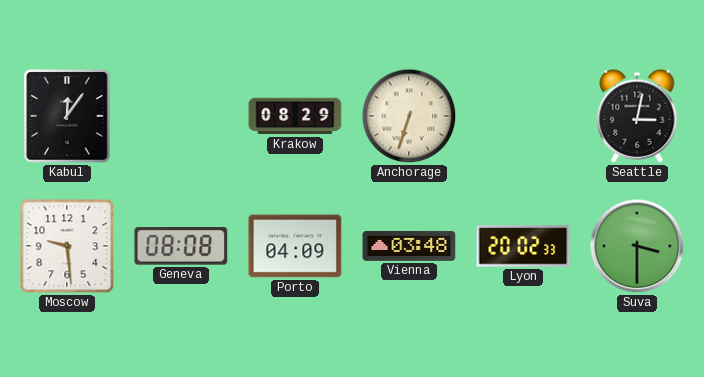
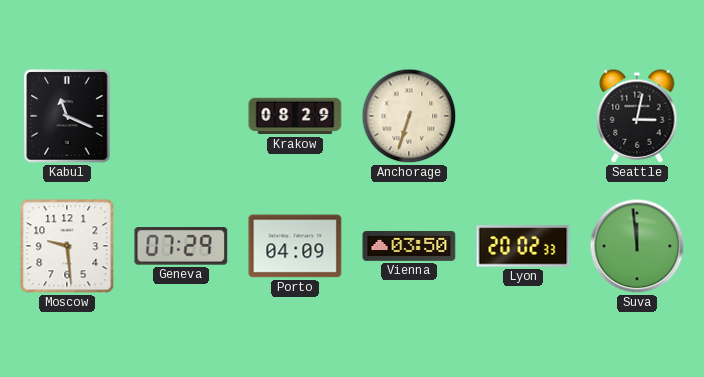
Kabul: 12:06 -> 11:19
Geneva: 08:08 -> 07:29
Vienna: 03:48 -> 03:50
Suva: 3:30 -> 11:59
